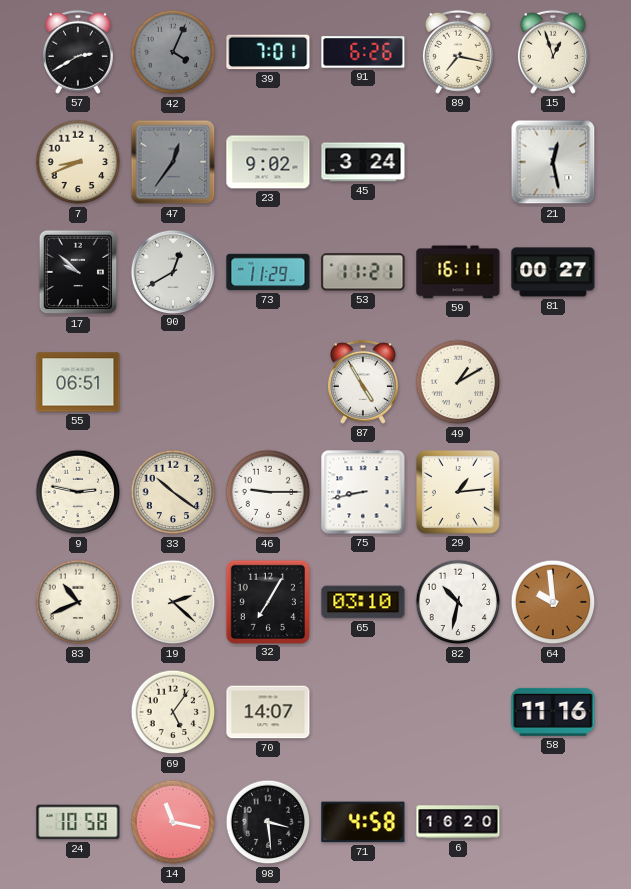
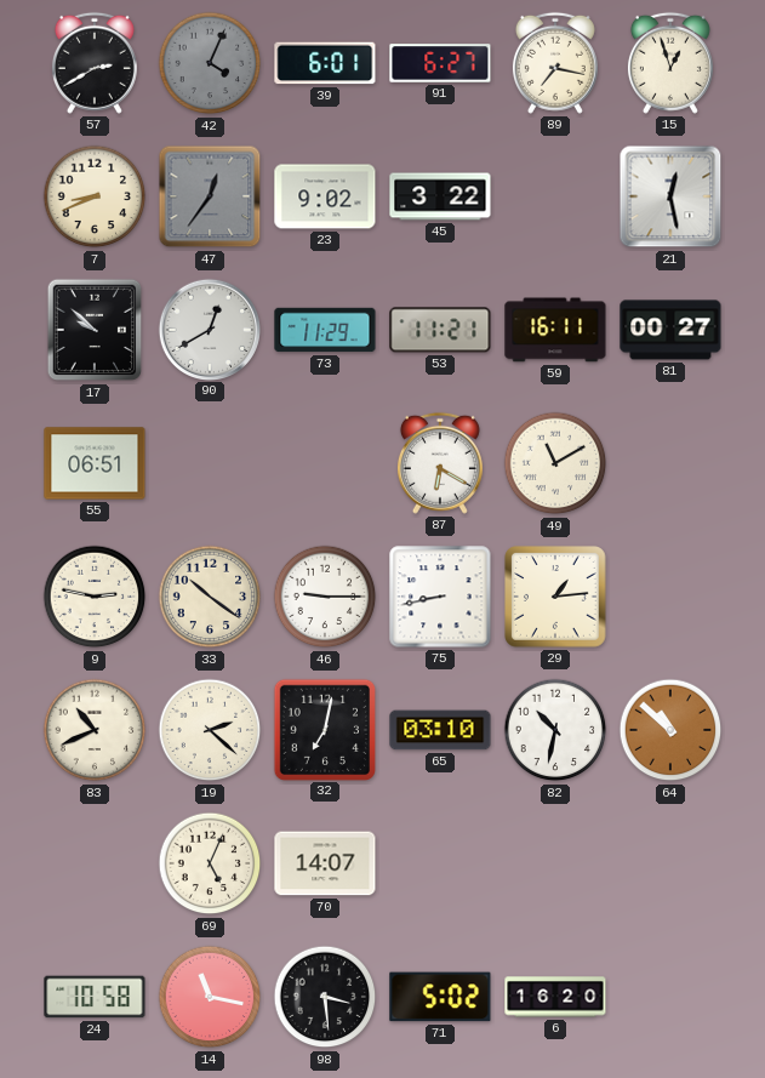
39: 7:01 -> 6:01
91: 6:26 -> 6:27
45: 3:24 -> 3:22
87: 4:55 -> 6:20
49: 1:10 -> 11:10
32: 7:05 -> 7:02
64: 9:59 -> 10:52
69: 5:06 -> 5:04
58: 11:16 -> none
71: 4:58 -> 5:02
